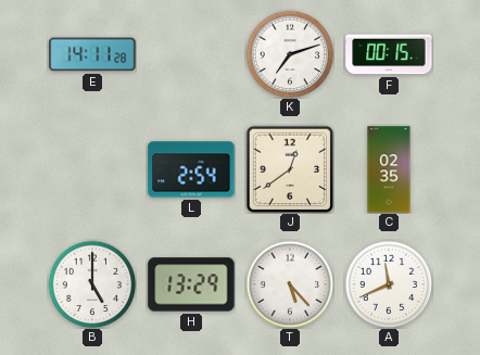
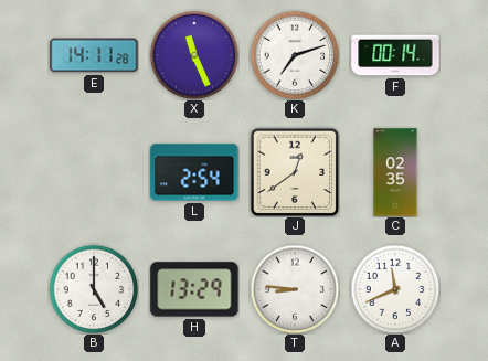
X: none -> 11:26
F: 00:15 -> 00:14
T: 5:23 -> 8:46
